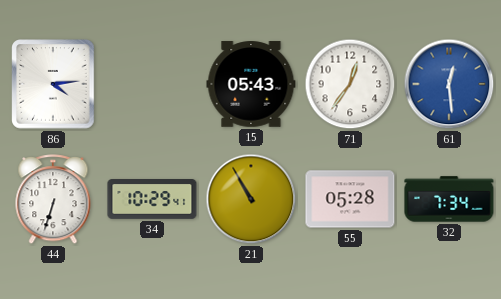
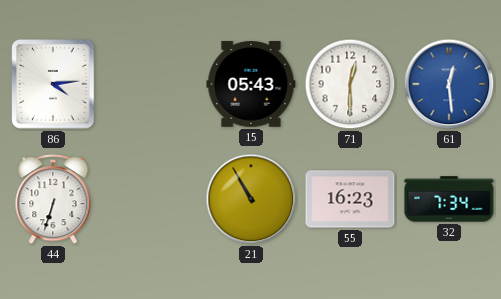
71: 12:36 -> 12:30
34: 10:29 -> none
55: 05:28 -> 16:23
